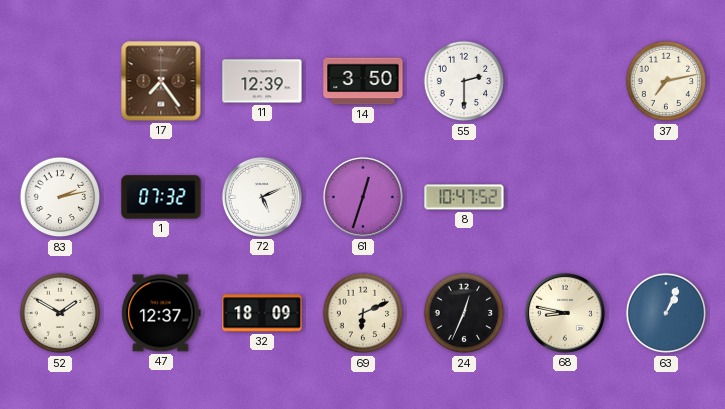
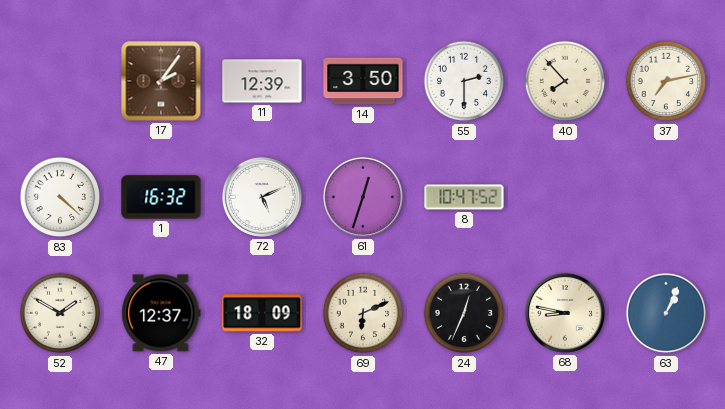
17: 7:24 -> 2:06
40: none -> 7:53
83: 2:13 -> 4:22
1: 07:32 -> 16:32
